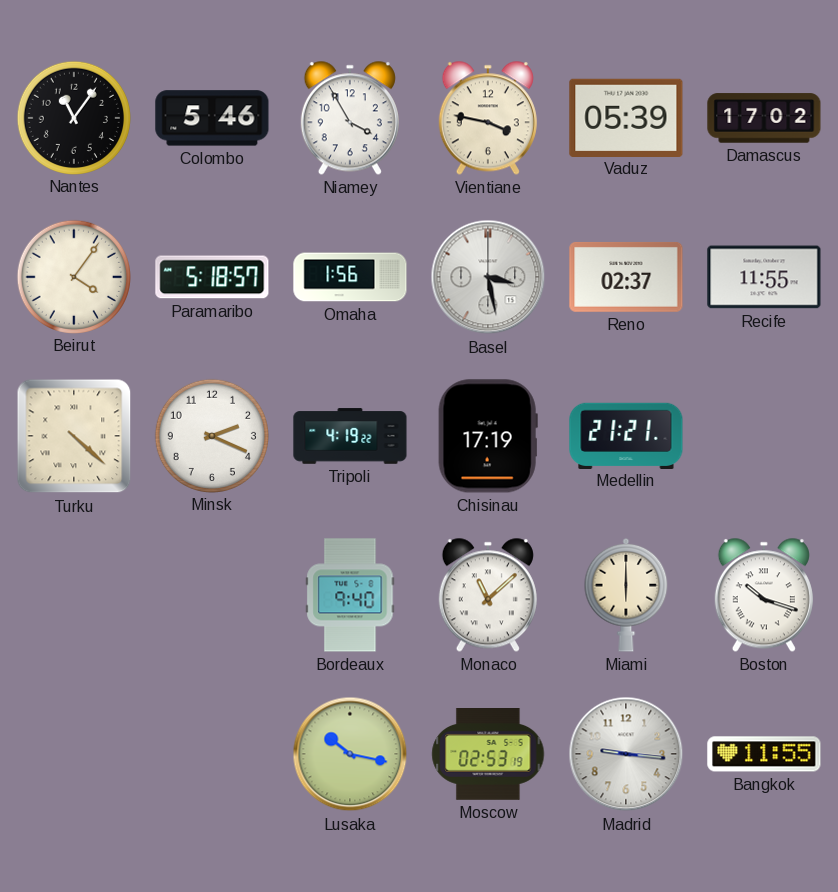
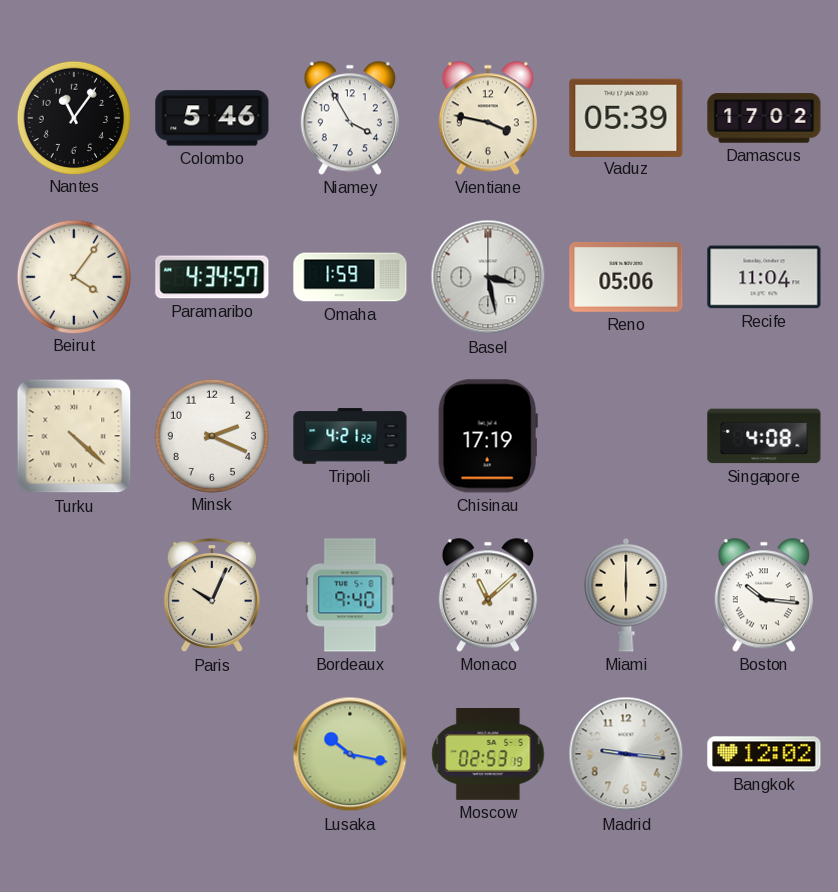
Paramaribo: 5:18 -> 4:34
Omaha: 1:56 -> 1:59
Reno: 02:37 -> 05:06
Recife: 11:55 -> 11:04
Tripoli: 4:19 -> 4:21
Medellin: 21:21 -> none
Singapore: none -> 4:08
Paris: none -> 10:04
Boston: 10:18 -> 10:16
Bangkok: 11:55 -> 12:02
